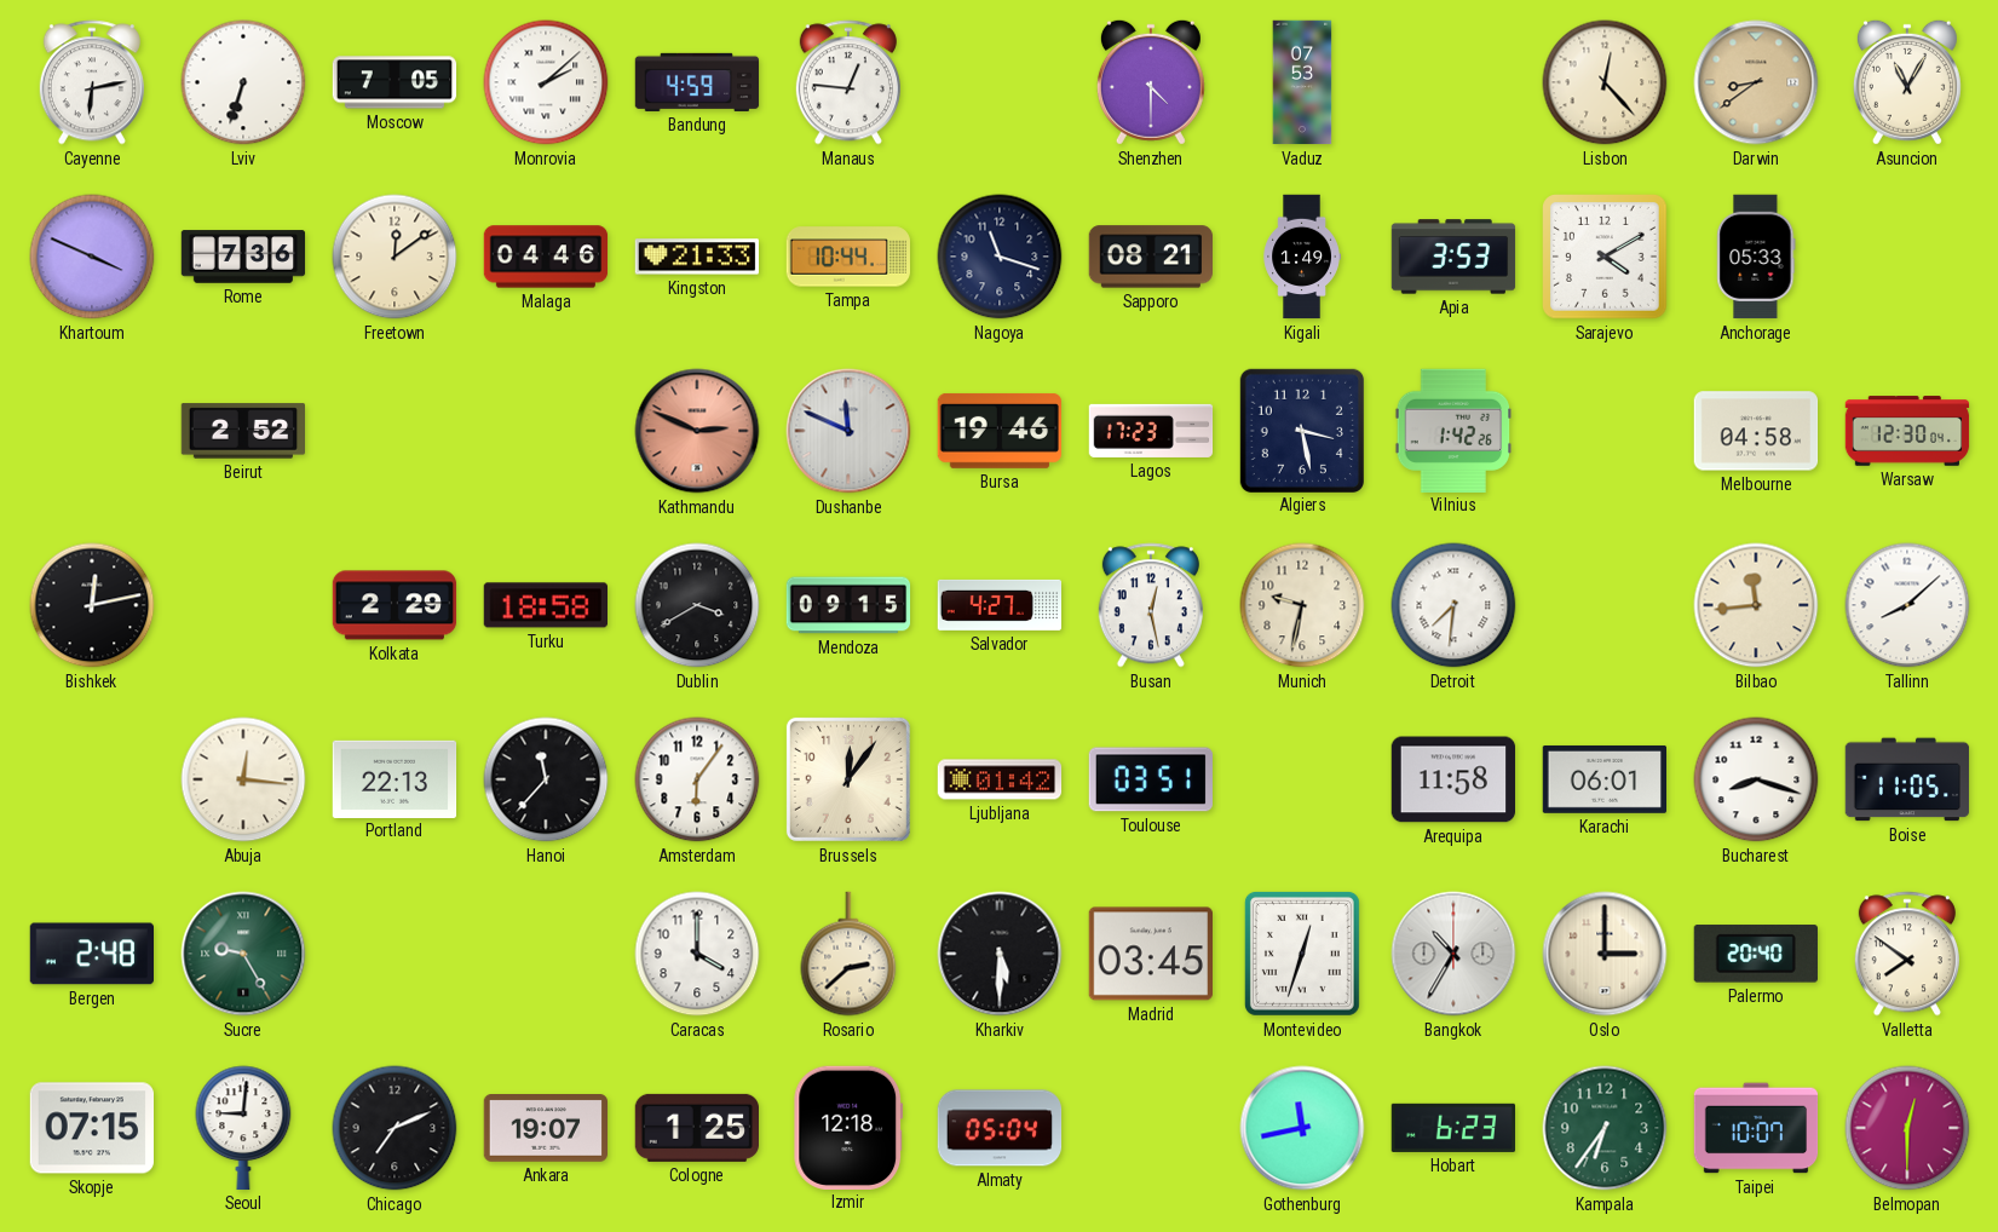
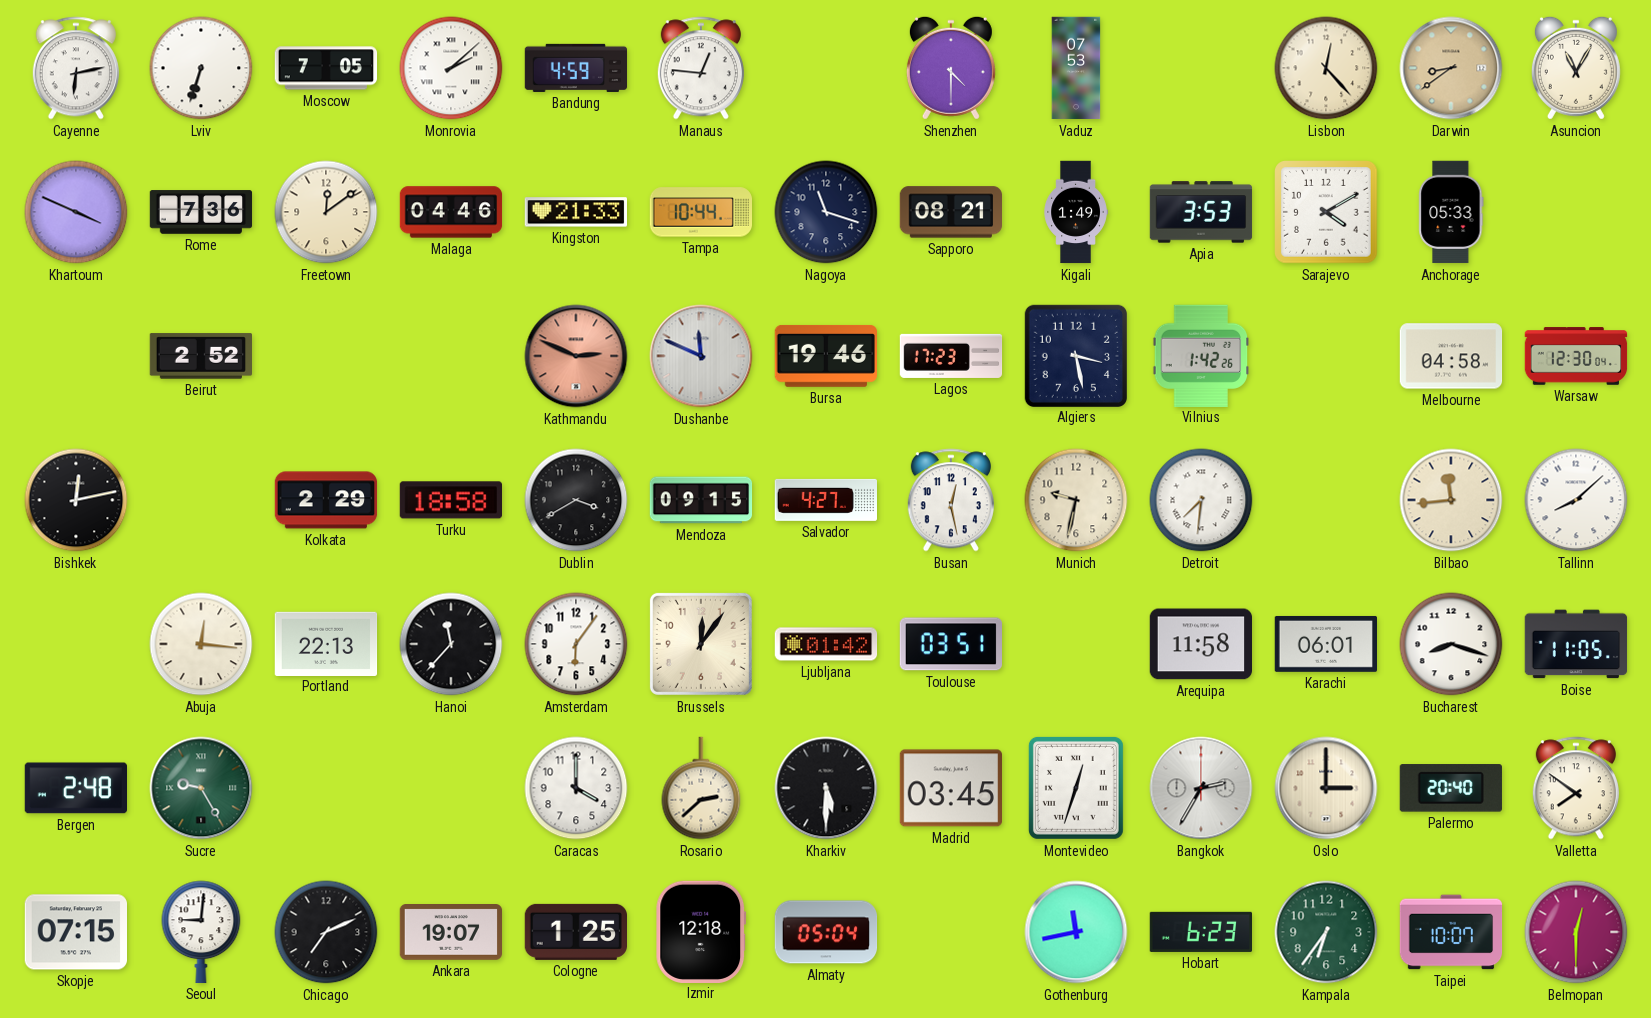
Bangkok: 10:35 -> 2:35
